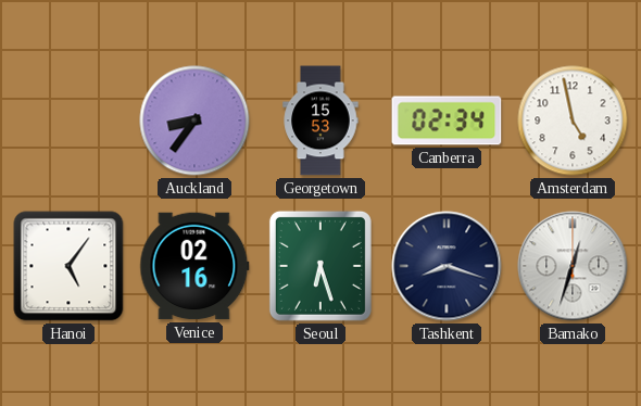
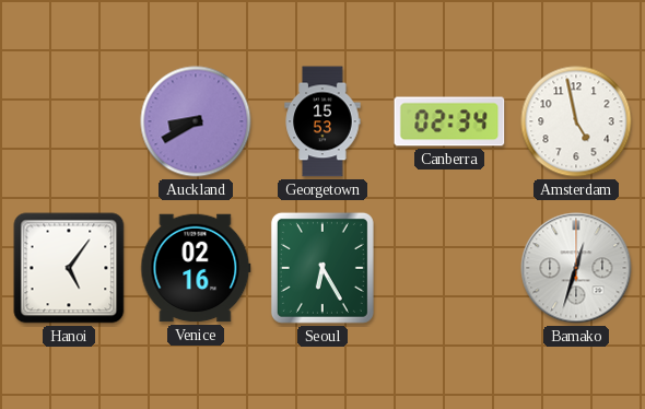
Auckland: 8:36 -> 8:40
Seoul: 6:27 -> 6:25
Tashkent: 8:18 -> none
